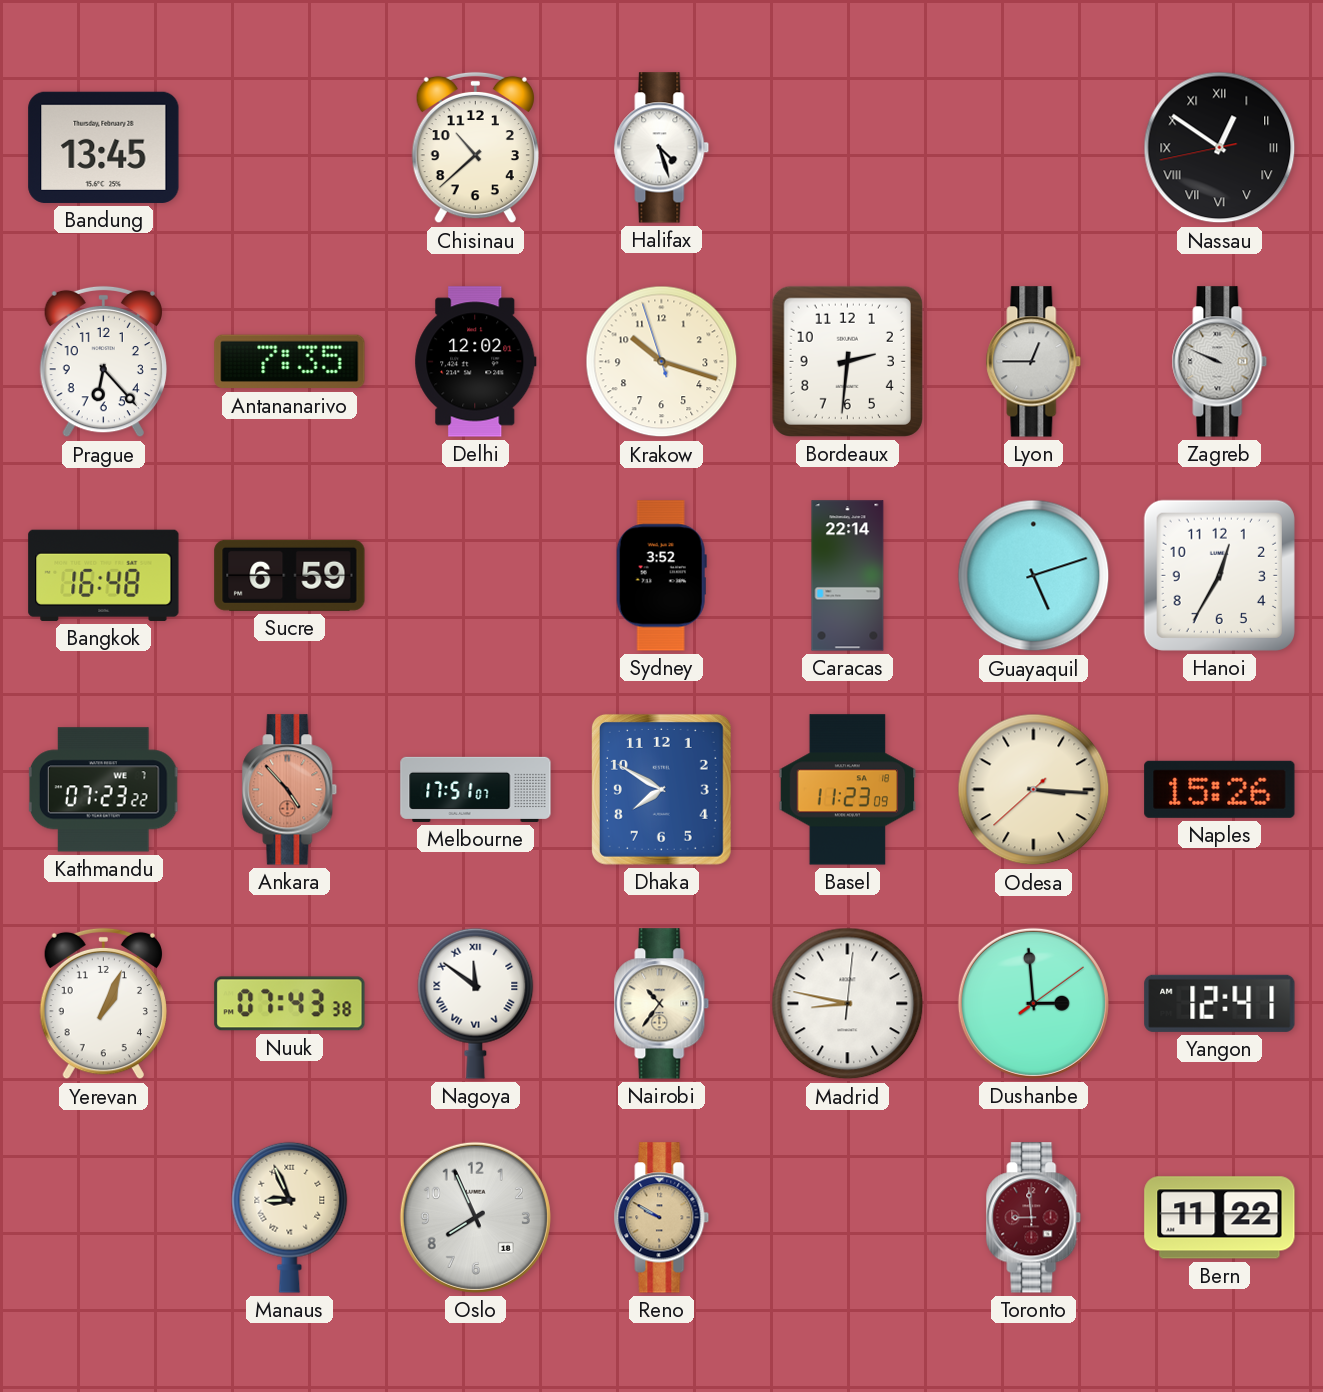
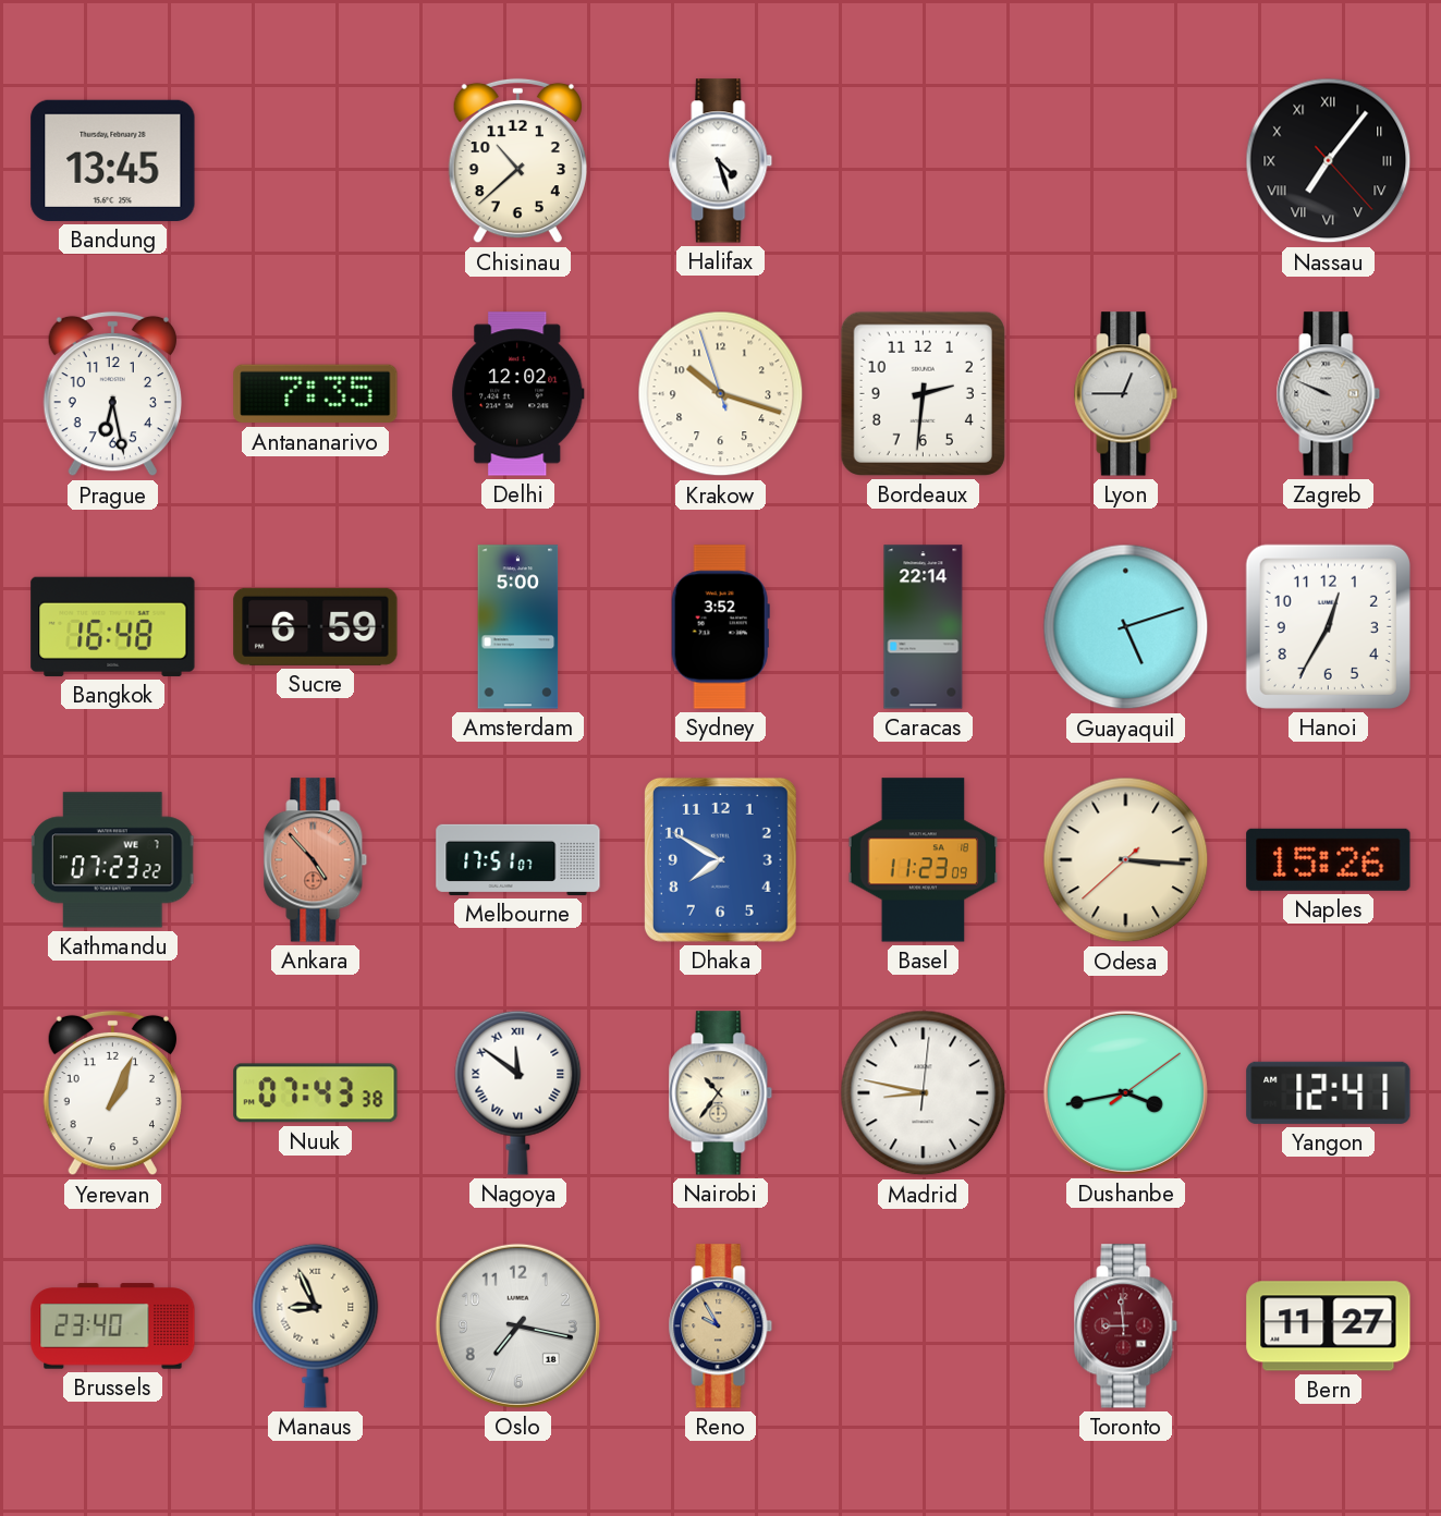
Nassau: 12:50 -> 7:06
Prague: 6:23 -> 6:28
Amsterdam: none -> 5:00
Dushanbe: 2:59 -> 3:43
Brussels: none -> 23:40
Oslo: 7:56 -> 7:17
Reno: 9:50 -> 9:55
Bern: 11:22 -> 11:27
